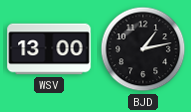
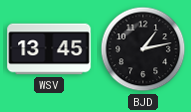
WSV: 13:00 -> 13:45
